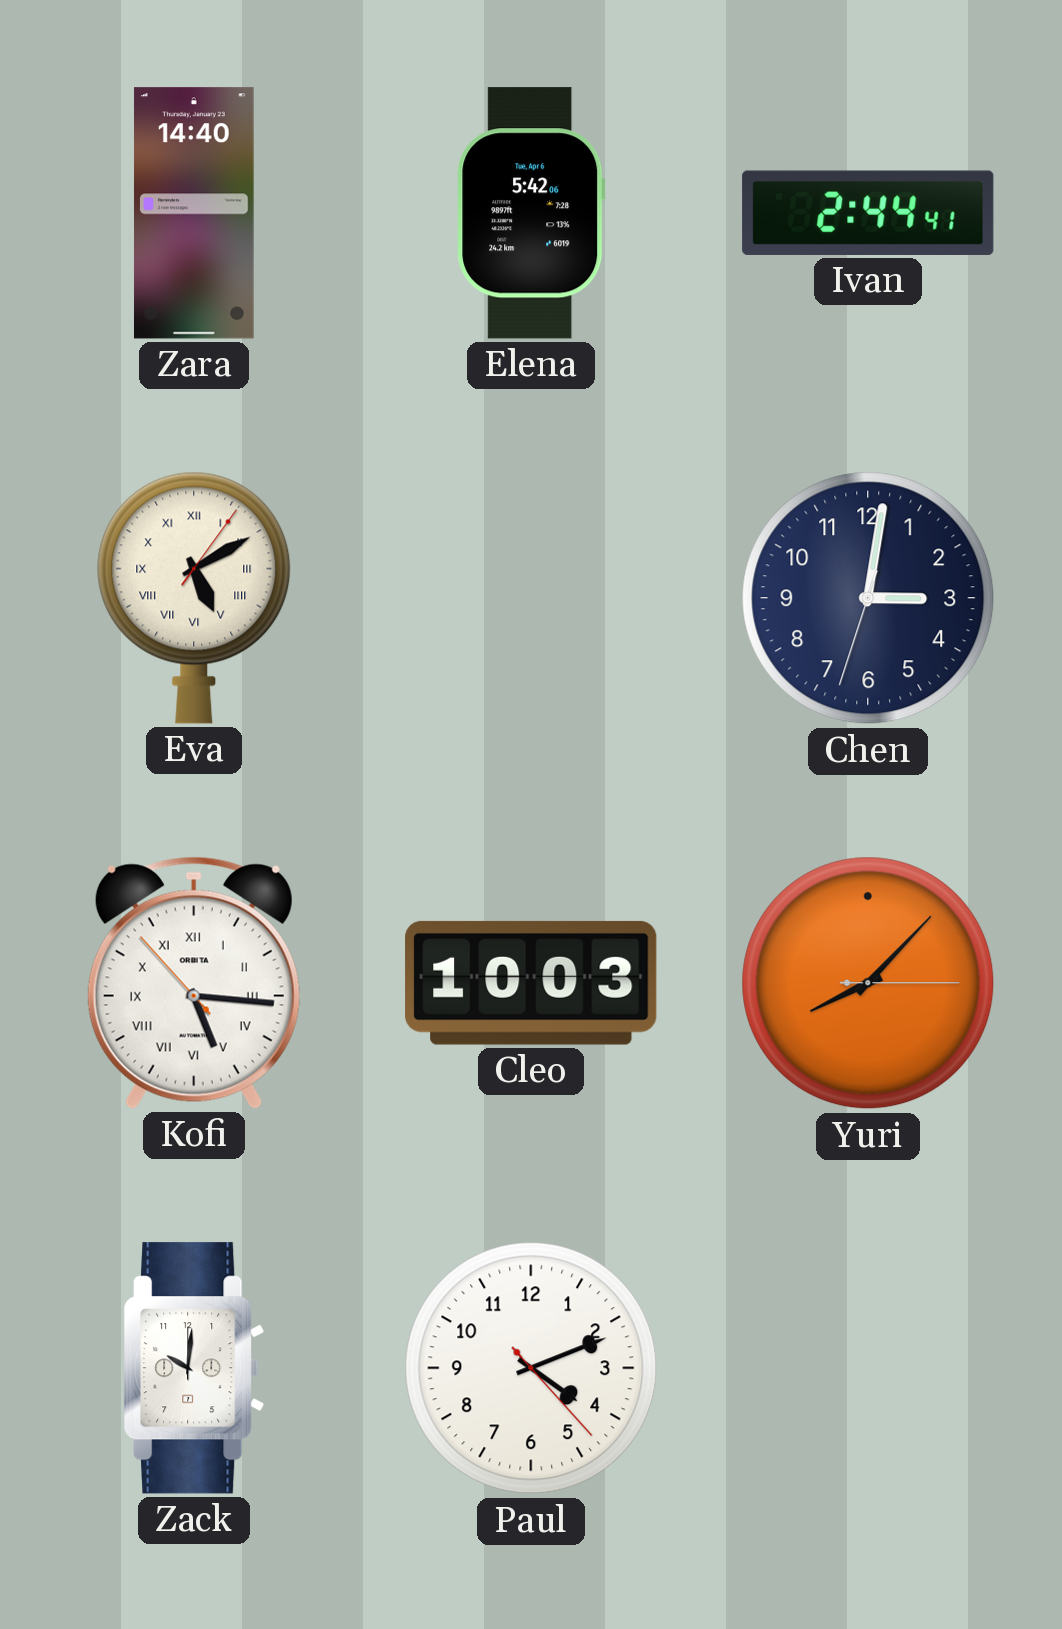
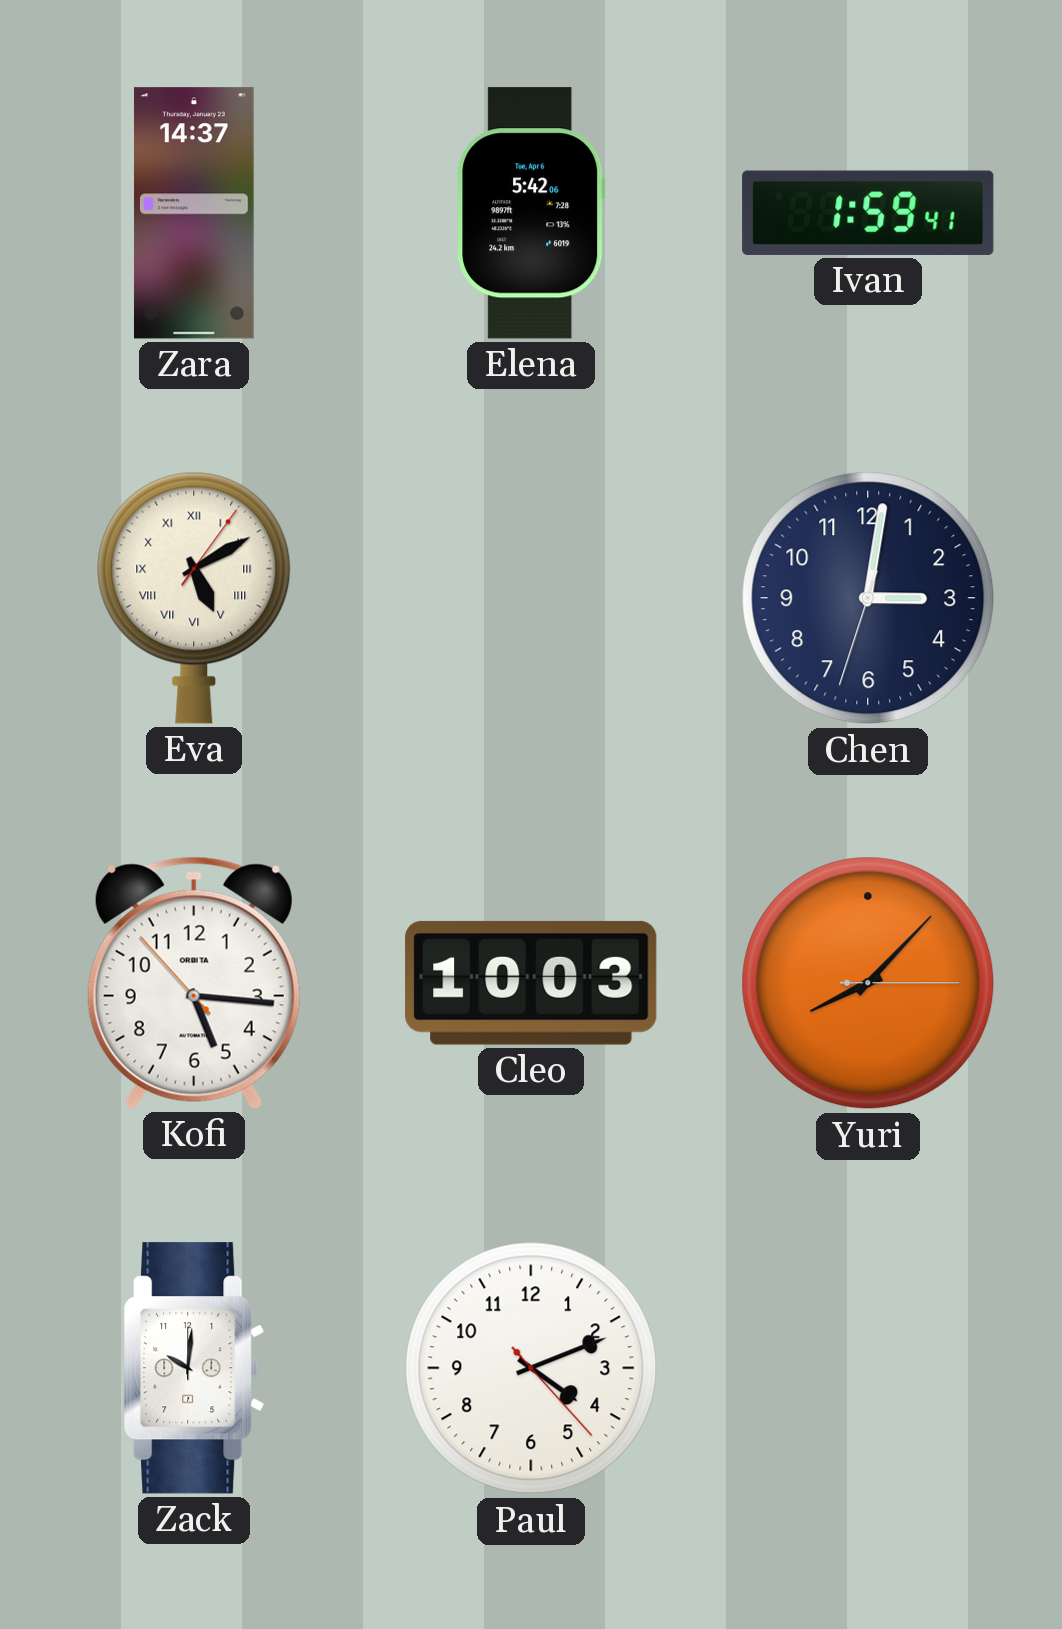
Zara: 14:40 -> 14:37
Ivan: 2:44 -> 1:59
Kofi numerals: Roman -> Arabic
